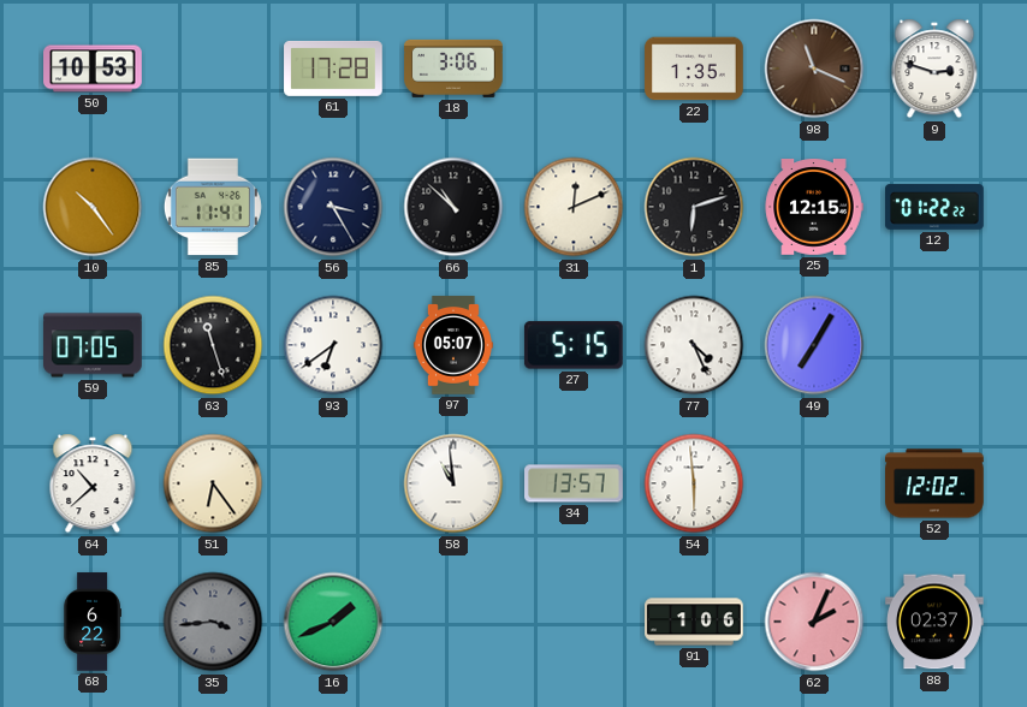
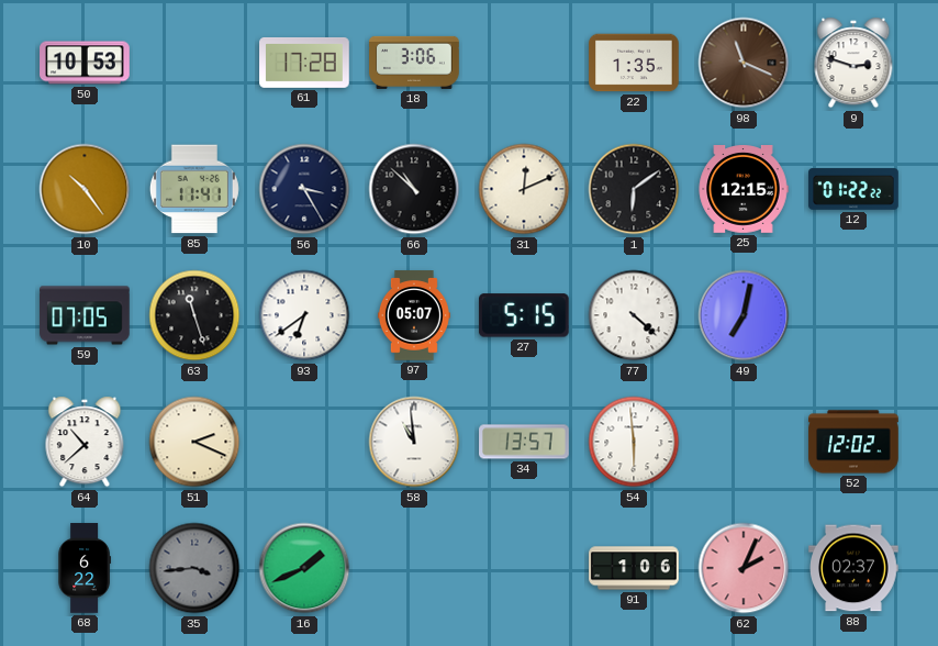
1: 6:12 -> 6:09
77: 4:26 -> 4:22
49: 7:05 -> 7:02
51: 6:24 -> 2:19
